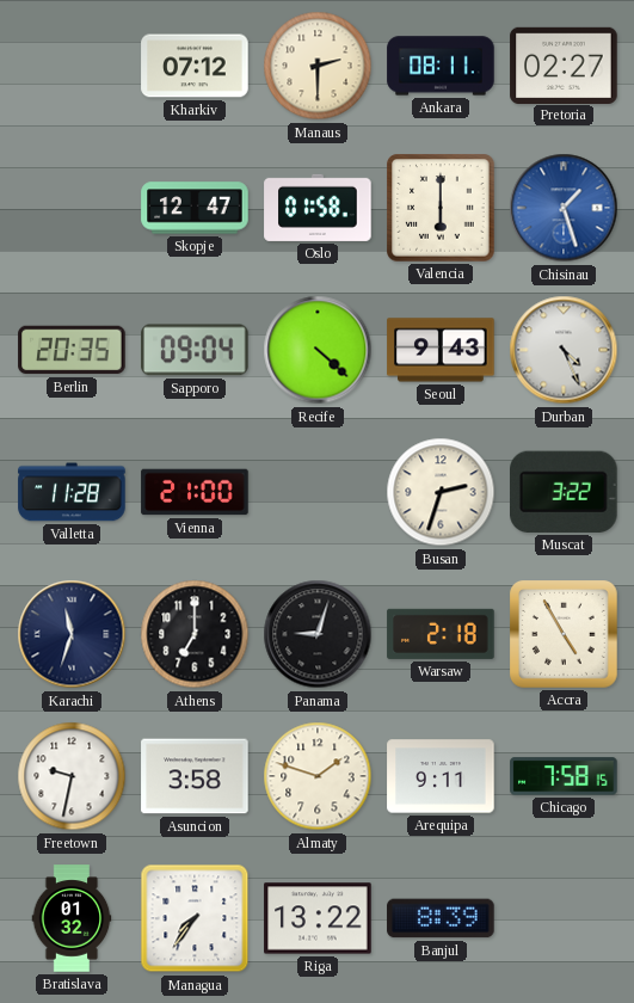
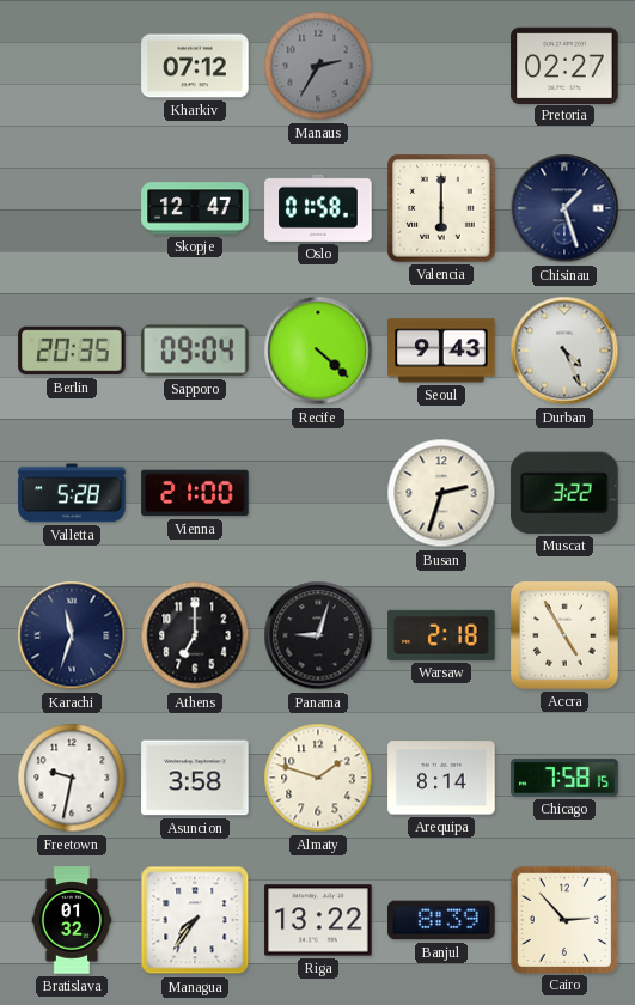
Manaus: 2:30 -> 2:35
Manaus dial: cream -> grey
Ankara: 08:11 -> none
Chisinau dial: blue -> navy
Valletta: 11:28 -> 5:28
Arequipa: 9:11 -> 8:14
Cairo: none -> 2:53
